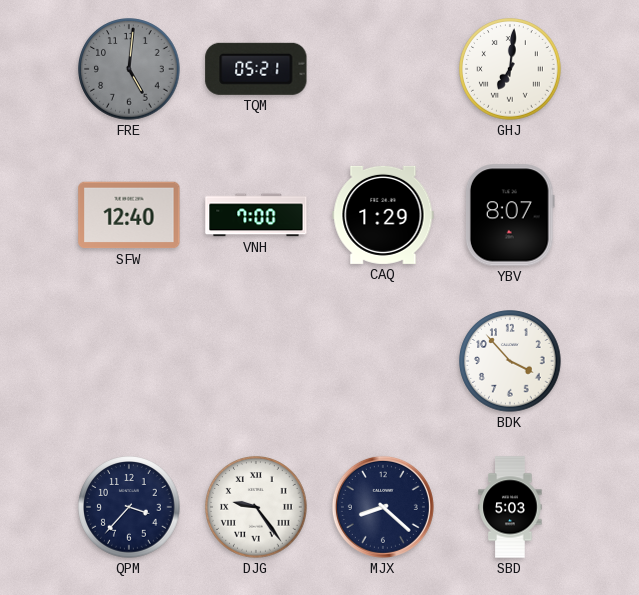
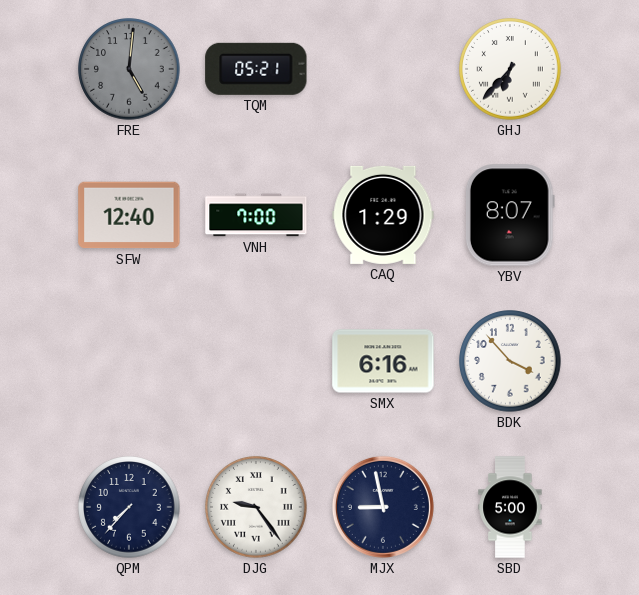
GHJ: 7:01 -> 6:37
SMX: none -> 6:16
QPM: 3:37 -> 7:37
MJX: 8:22 -> 8:58
SBD: 5:03 -> 5:00
